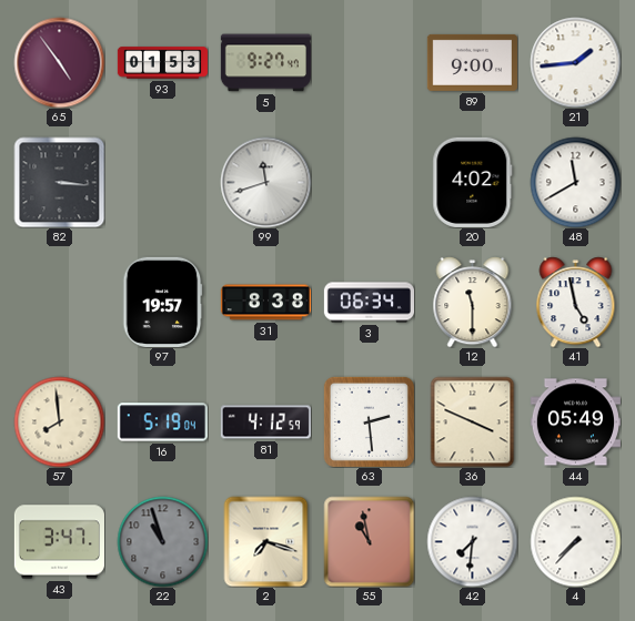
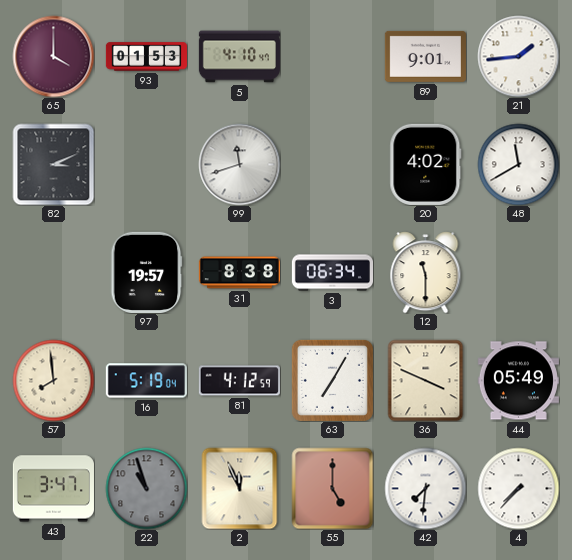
65: 4:54 -> 4:00
5: 9:27 -> 4:10
89: 9:00 -> 9:01
82: 3:16 -> 3:11
41: 4:58 -> none
63: 2:29 -> 7:05
2: 7:18 -> 11:56
55: 10:58 -> 5:00
